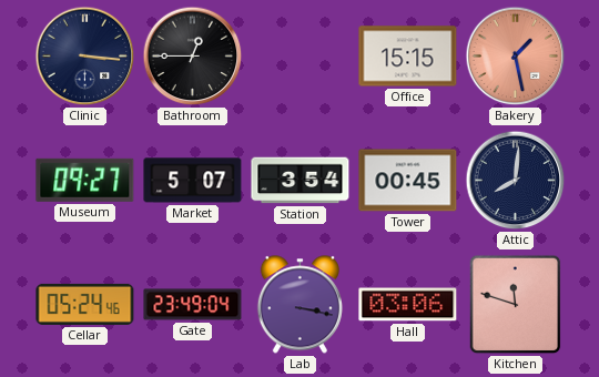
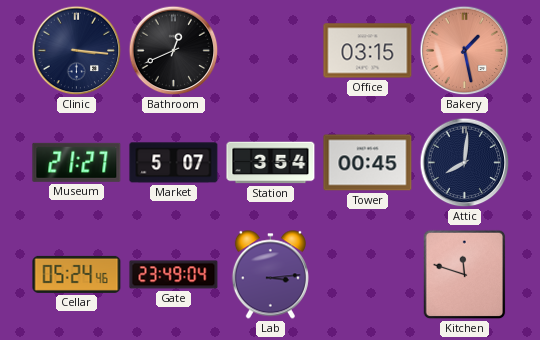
Bathroom: 12:45 -> 12:41
Office: 15:15 -> 03:15
Museum: 09:27 -> 21:27
Lab: 3:17 -> 3:14
Hall: 03:06 -> none
